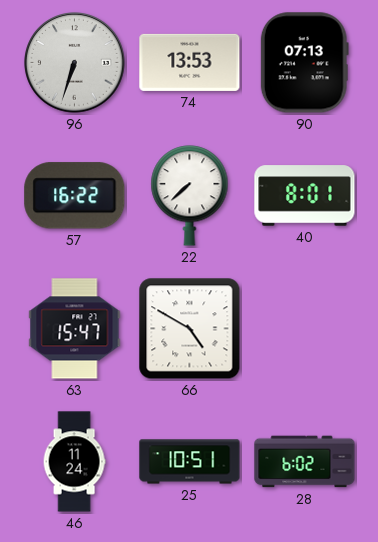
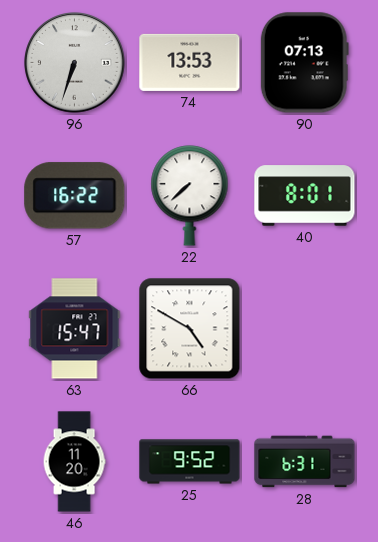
46: 11:24 -> 11:20
25: 10:51 -> 9:52
28: 6:02 -> 6:31
